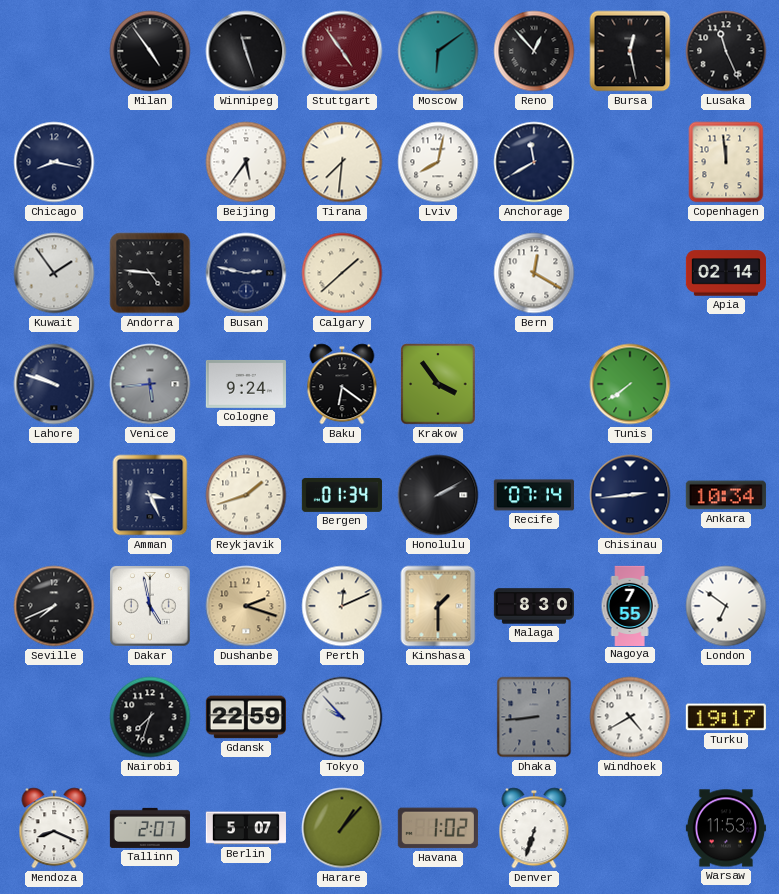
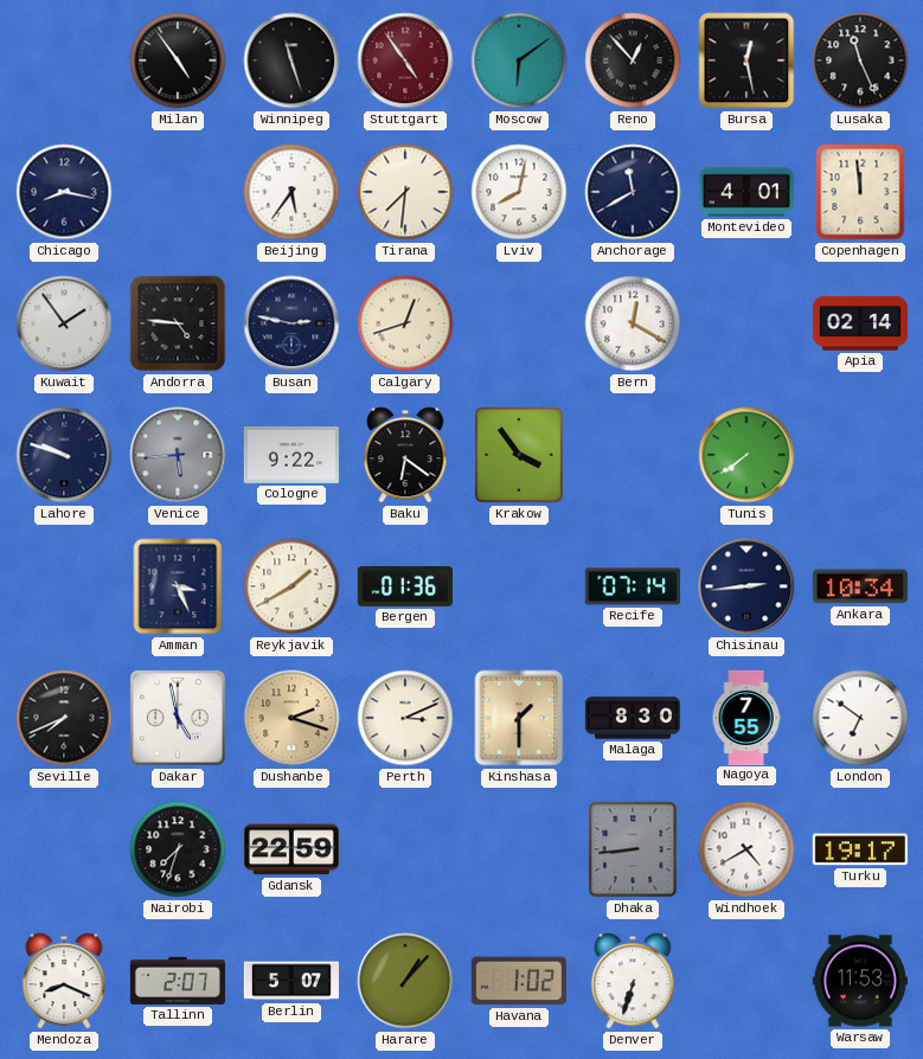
Montevideo: none -> 4:01
Calgary: 1:38 -> 12:42
Cologne: 9:24 -> 9:22
Reykjavik: 1:42 -> 1:40
Bergen: 01:34 -> 01:36
Honolulu: 2:10 -> none
Perth: 12:11 -> 3:11
Tokyo: 9:53 -> none
